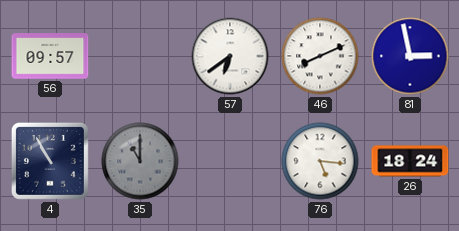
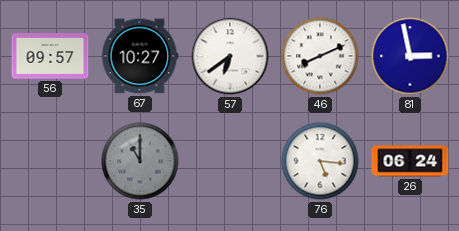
67: none -> 10:27
4: 10:55 -> none
26: 18:24 -> 06:24
